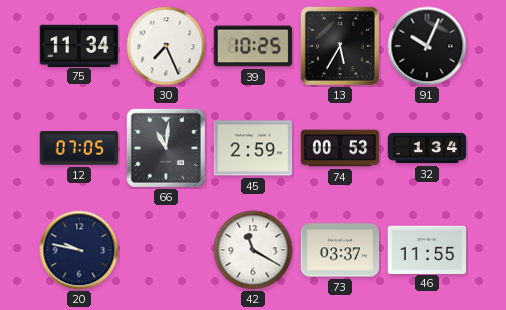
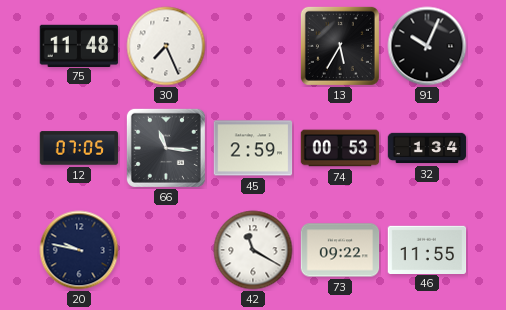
75: 11:34 -> 11:48
39: 10:25 -> none
66: 11:01 -> 11:16
73: 03:37 -> 09:22
